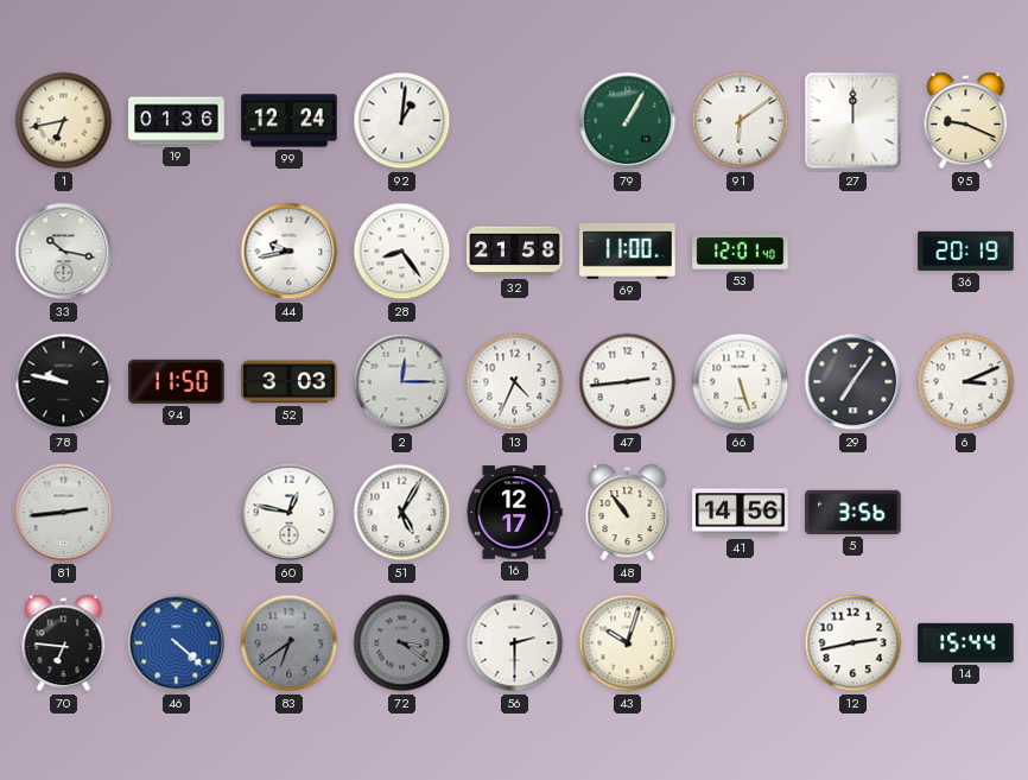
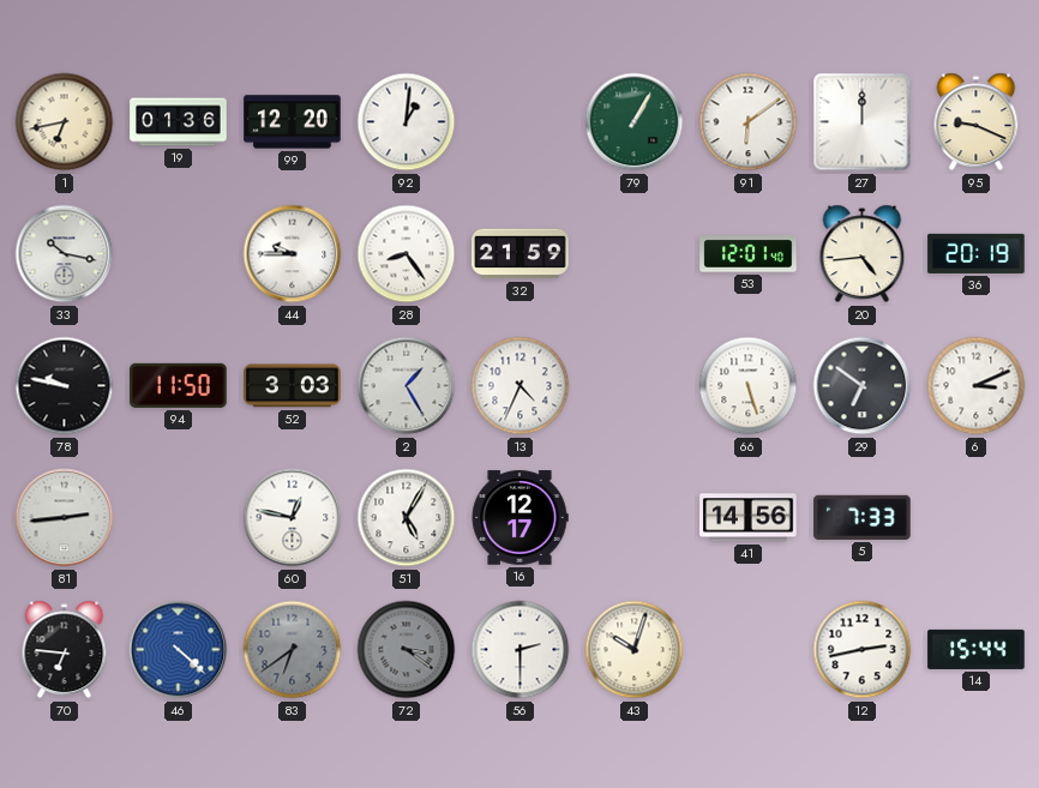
99: 12:24 -> 12:20
44: 9:43 -> 9:45
32: 21:58 -> 21:59
69: 11:00 -> none
20: none -> 4:44
2: 12:15 -> 1:25
47: 2:44 -> none
29: 7:06 -> 6:51
48: 10:54 -> none
5: 3:56 -> 7:33
